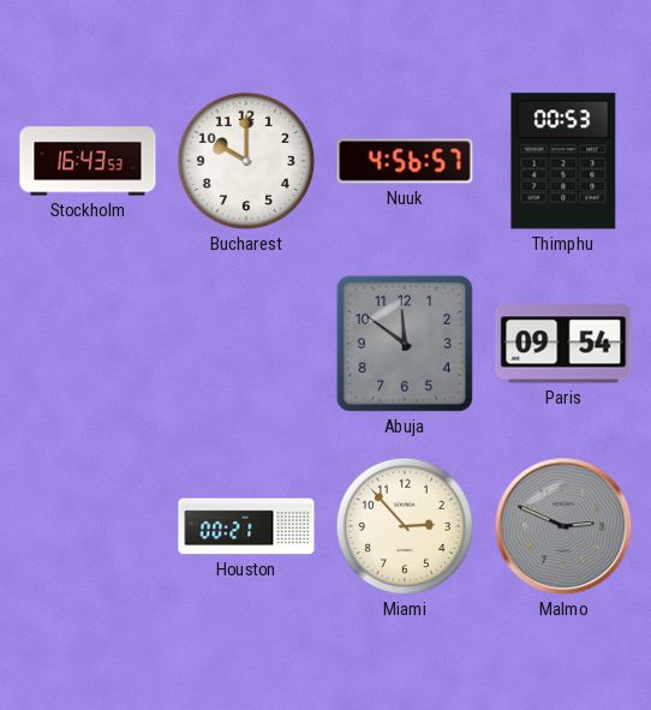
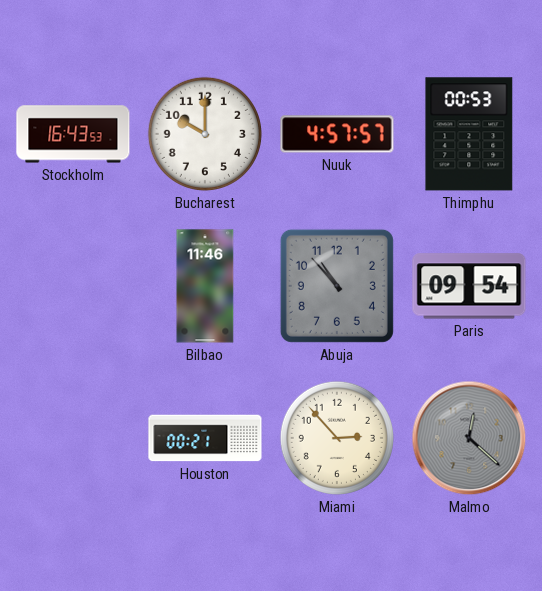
Nuuk: 4:56 -> 4:57
Bilbao: none -> 11:46
Abuja: 11:51 -> 10:53
Malmo: 2:49 -> 12:22
